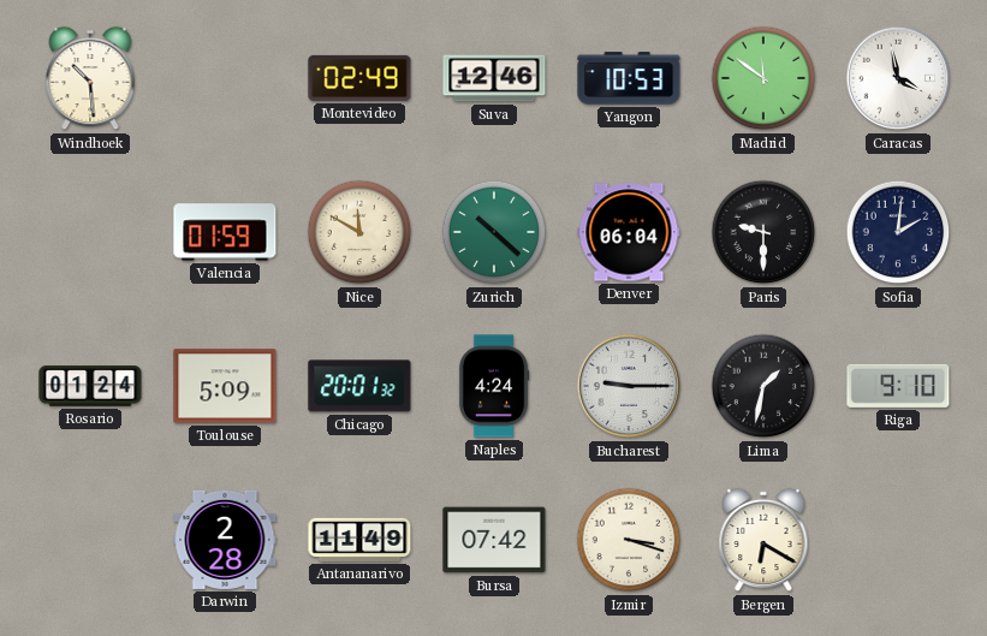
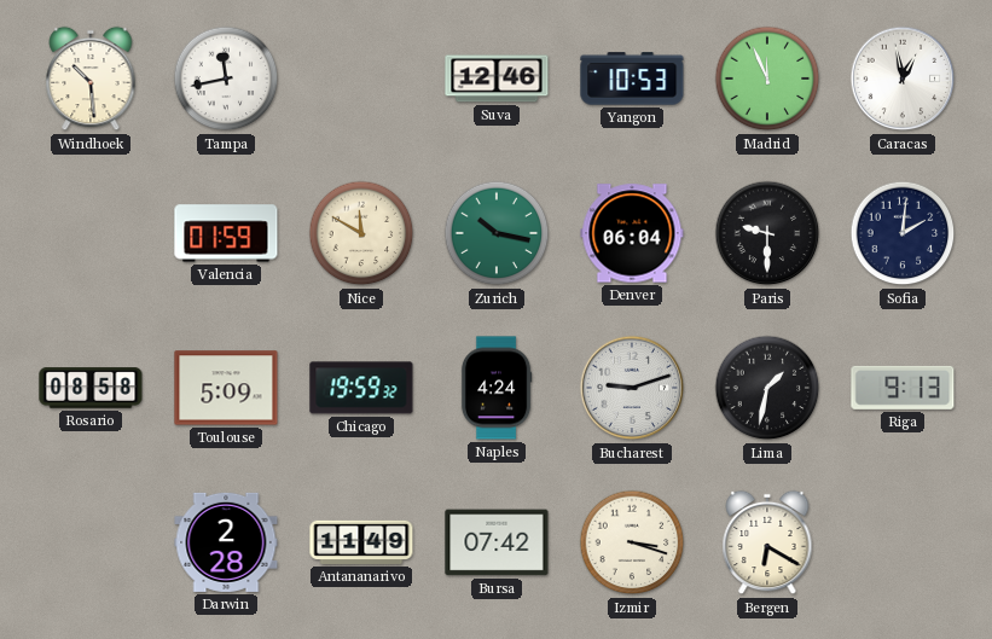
Tampa: none -> 11:43
Montevideo: 02:49 -> none
Madrid: 11:51 -> 11:56
Caracas: 3:58 -> 12:58
Zurich: 10:22 -> 10:17
Rosario: 01:24 -> 08:58
Chicago: 20:01 -> 19:59
Bucharest: 9:15 -> 9:12
Riga: 9:10 -> 9:13
